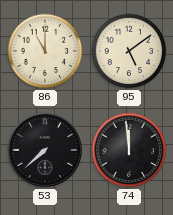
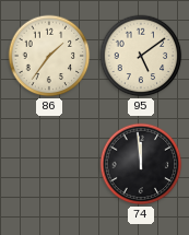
86: 11:00 -> 1:36
53: 7:38 -> none
